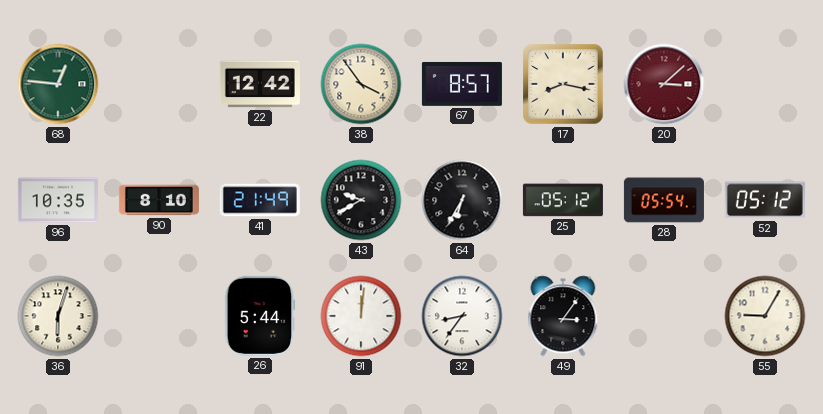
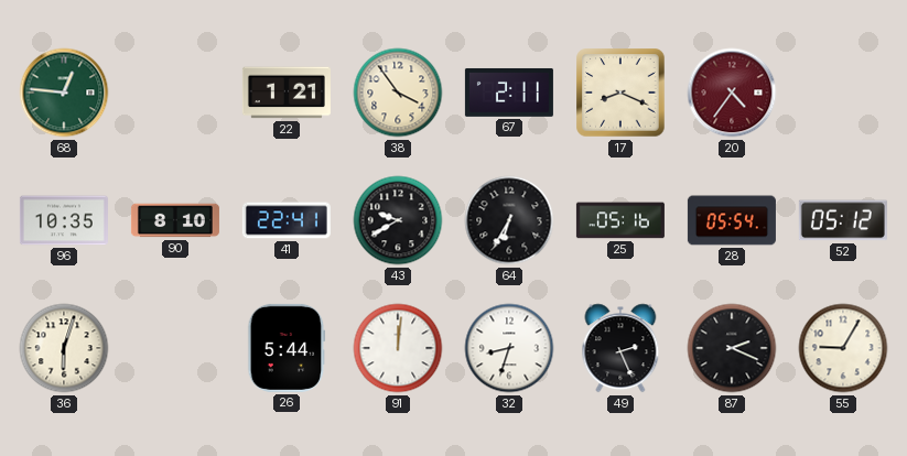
22: 12:42 -> 1:21
67: 8:57 -> 2:11
17: 8:17 -> 8:19
20: 3:08 -> 4:36
41: 21:49 -> 22:41
25: 05:12 -> 05:16
32: 8:36 -> 8:33
49: 3:06 -> 2:26
87: none -> 2:19
